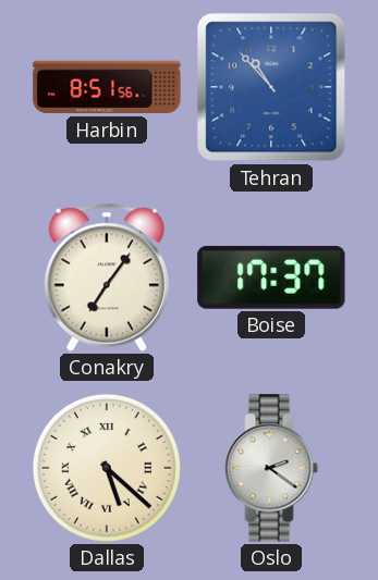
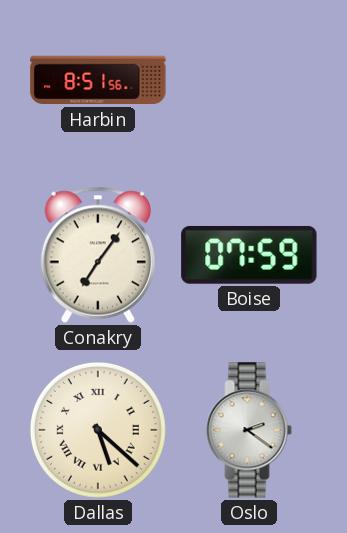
Tehran: 10:53 -> none
Boise: 17:37 -> 07:59
